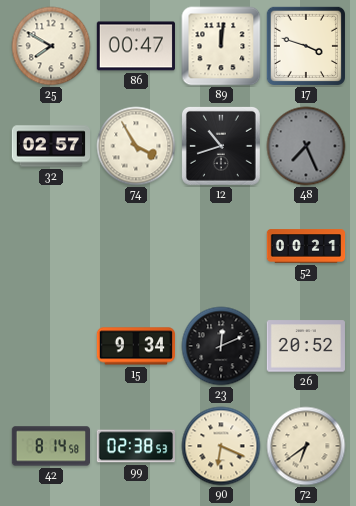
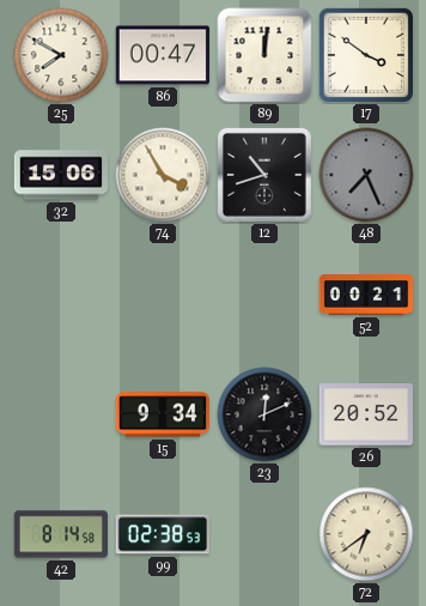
17: 3:48 -> 3:51
32: 02:57 -> 15:06
90: 6:19 -> none
